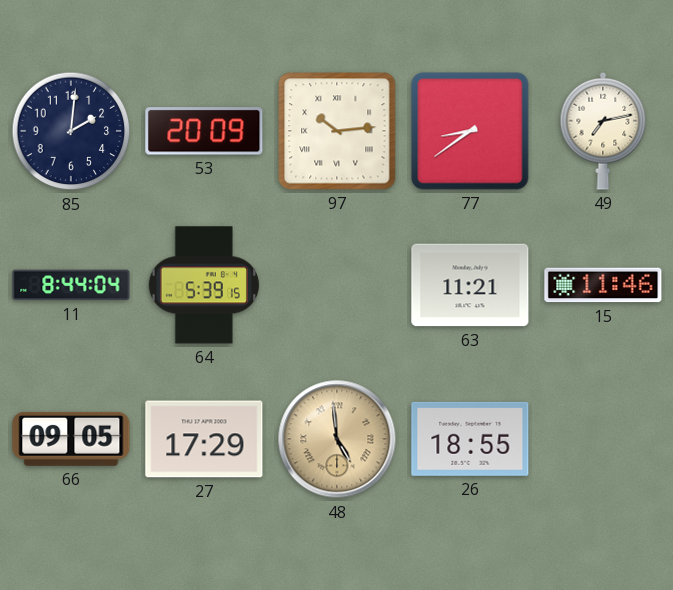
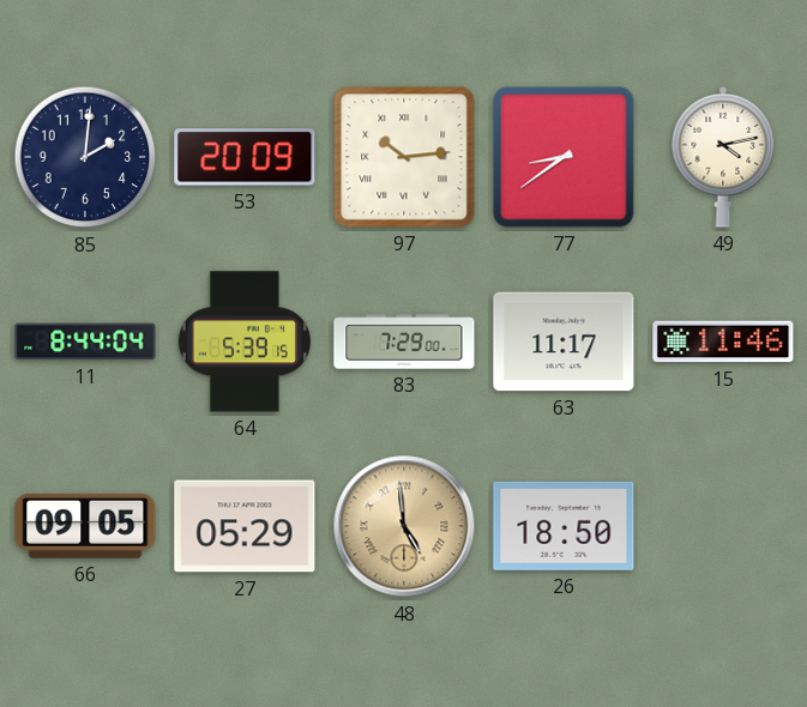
49: 7:13 -> 4:13
83: none -> 7:29
63: 11:21 -> 11:17
27: 17:29 -> 05:29
26: 18:55 -> 18:50
